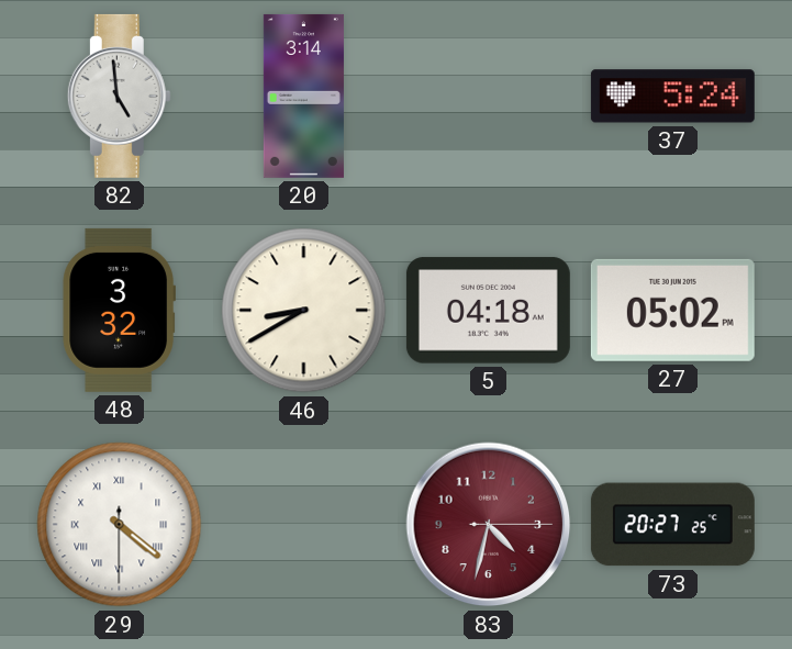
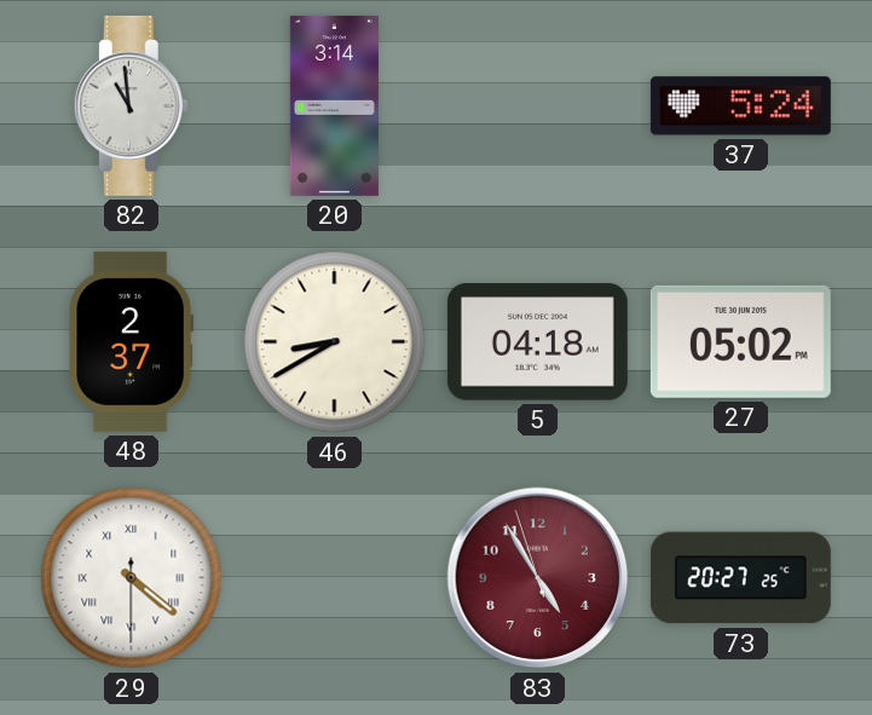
82: 4:59 -> 10:59
48: 3:32 -> 2:37
83: 4:32 -> 4:54
